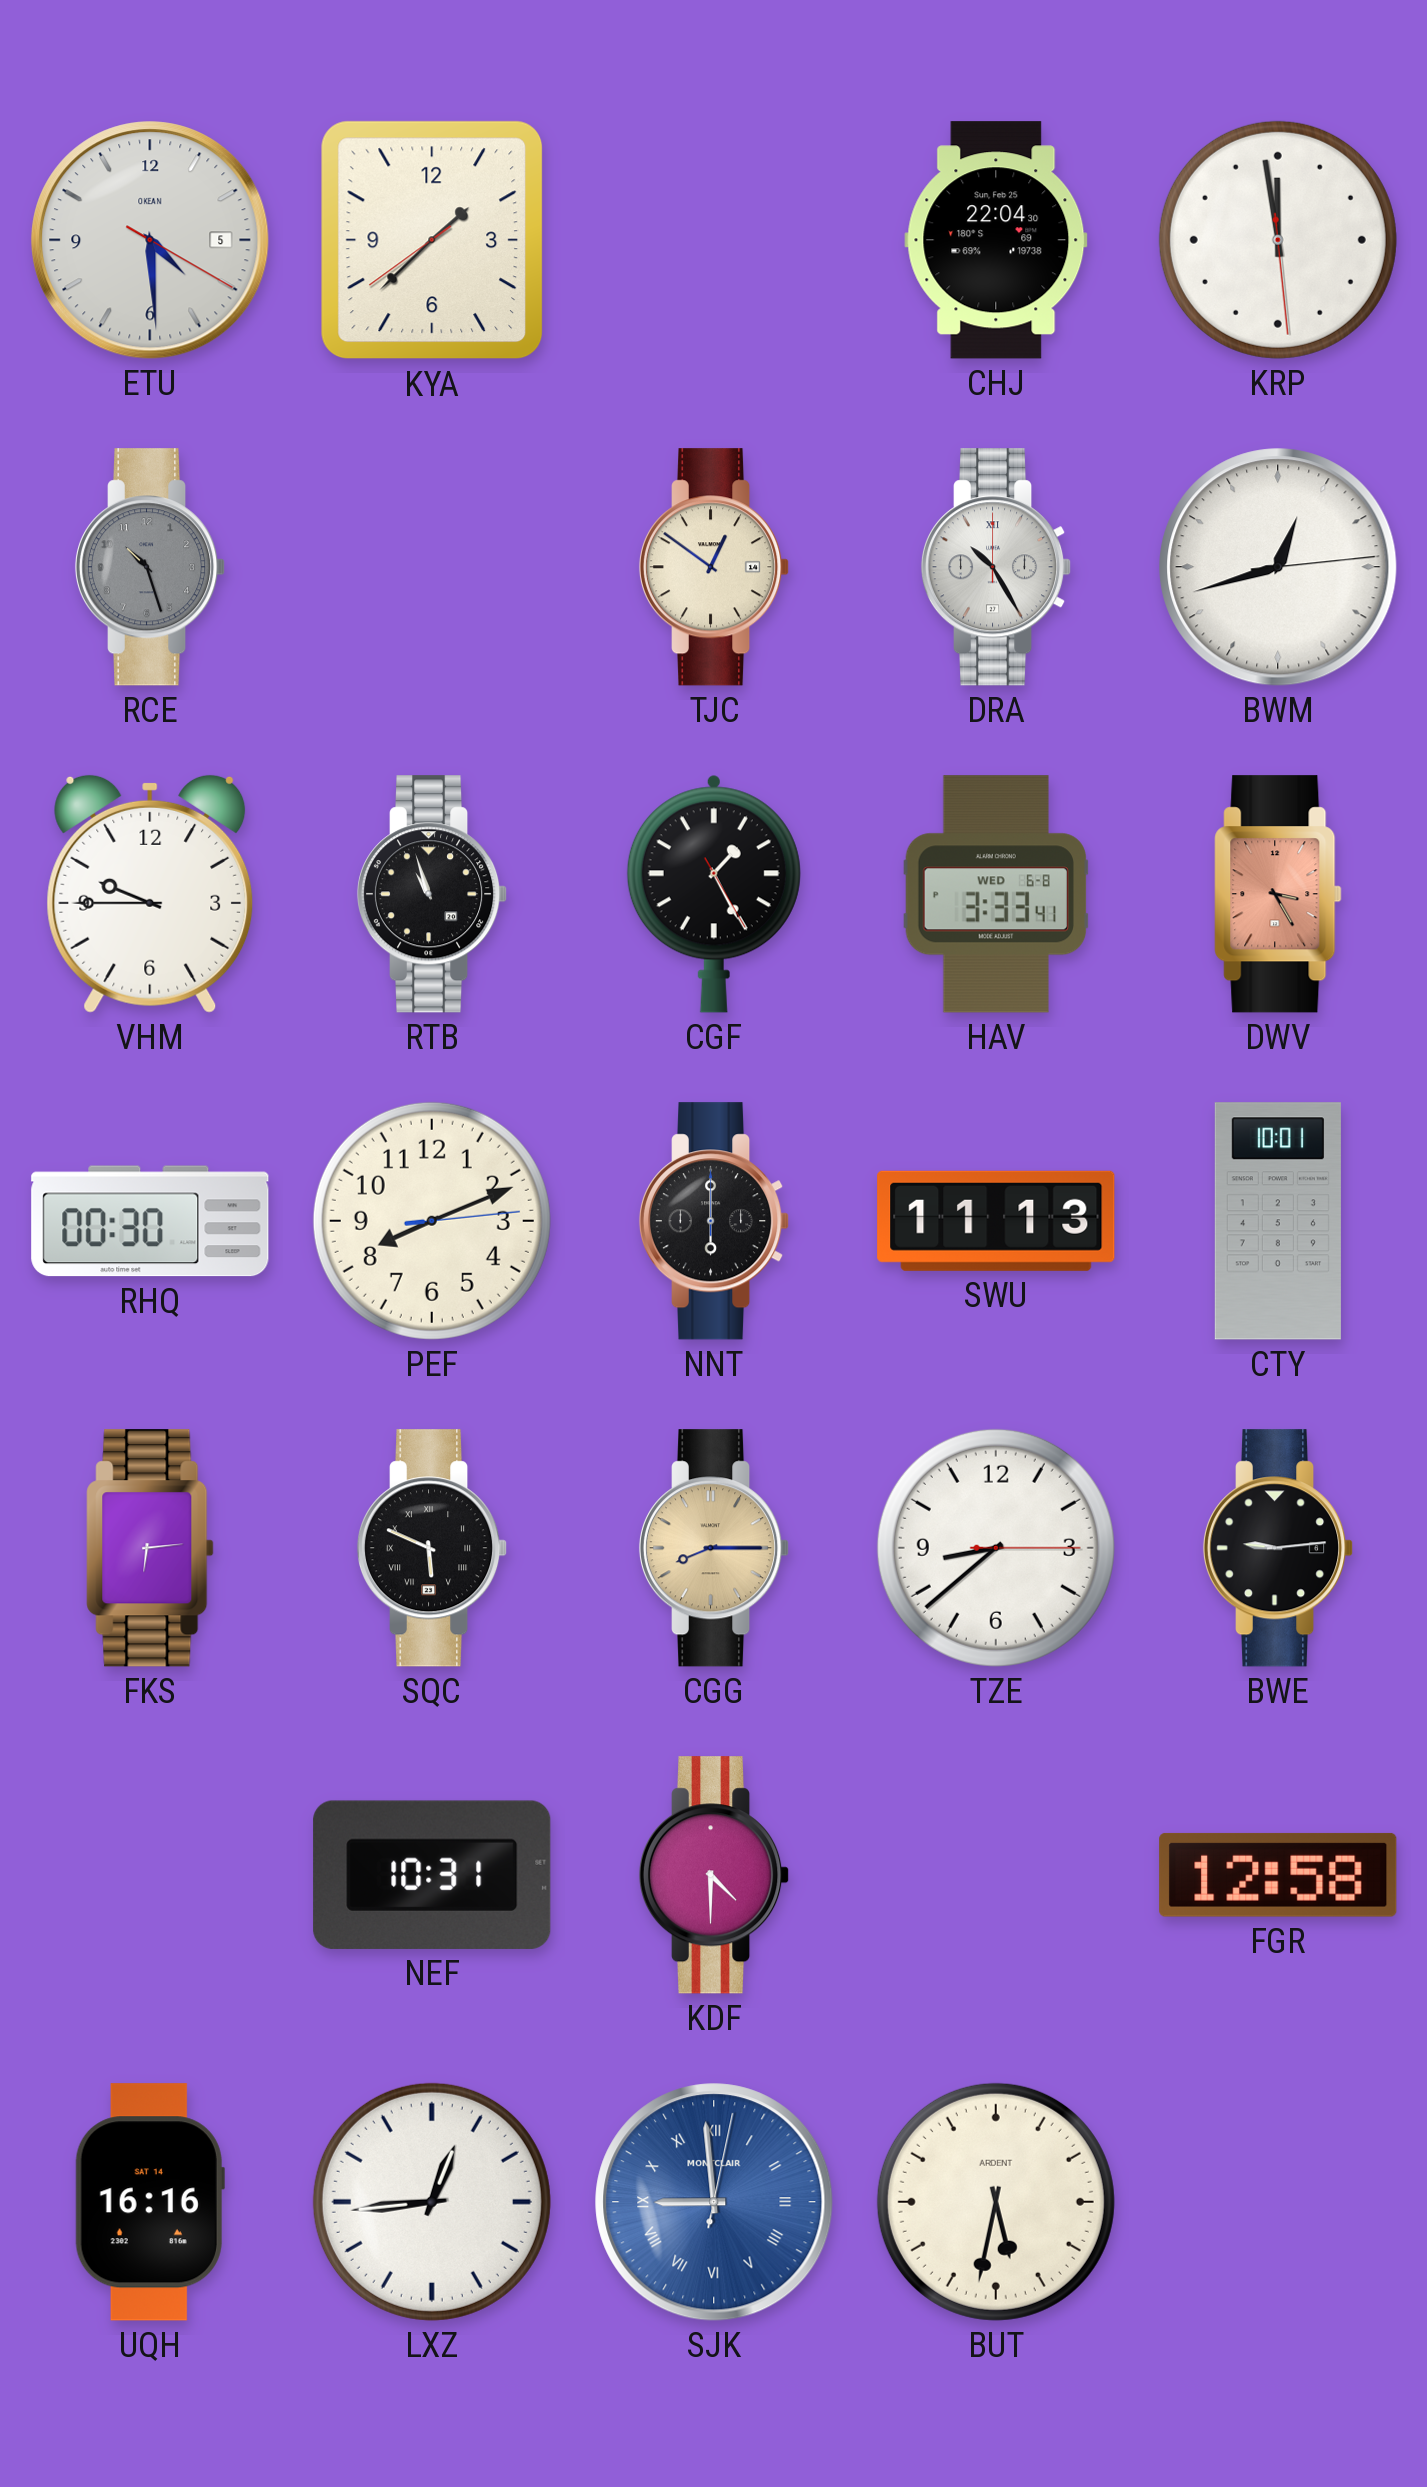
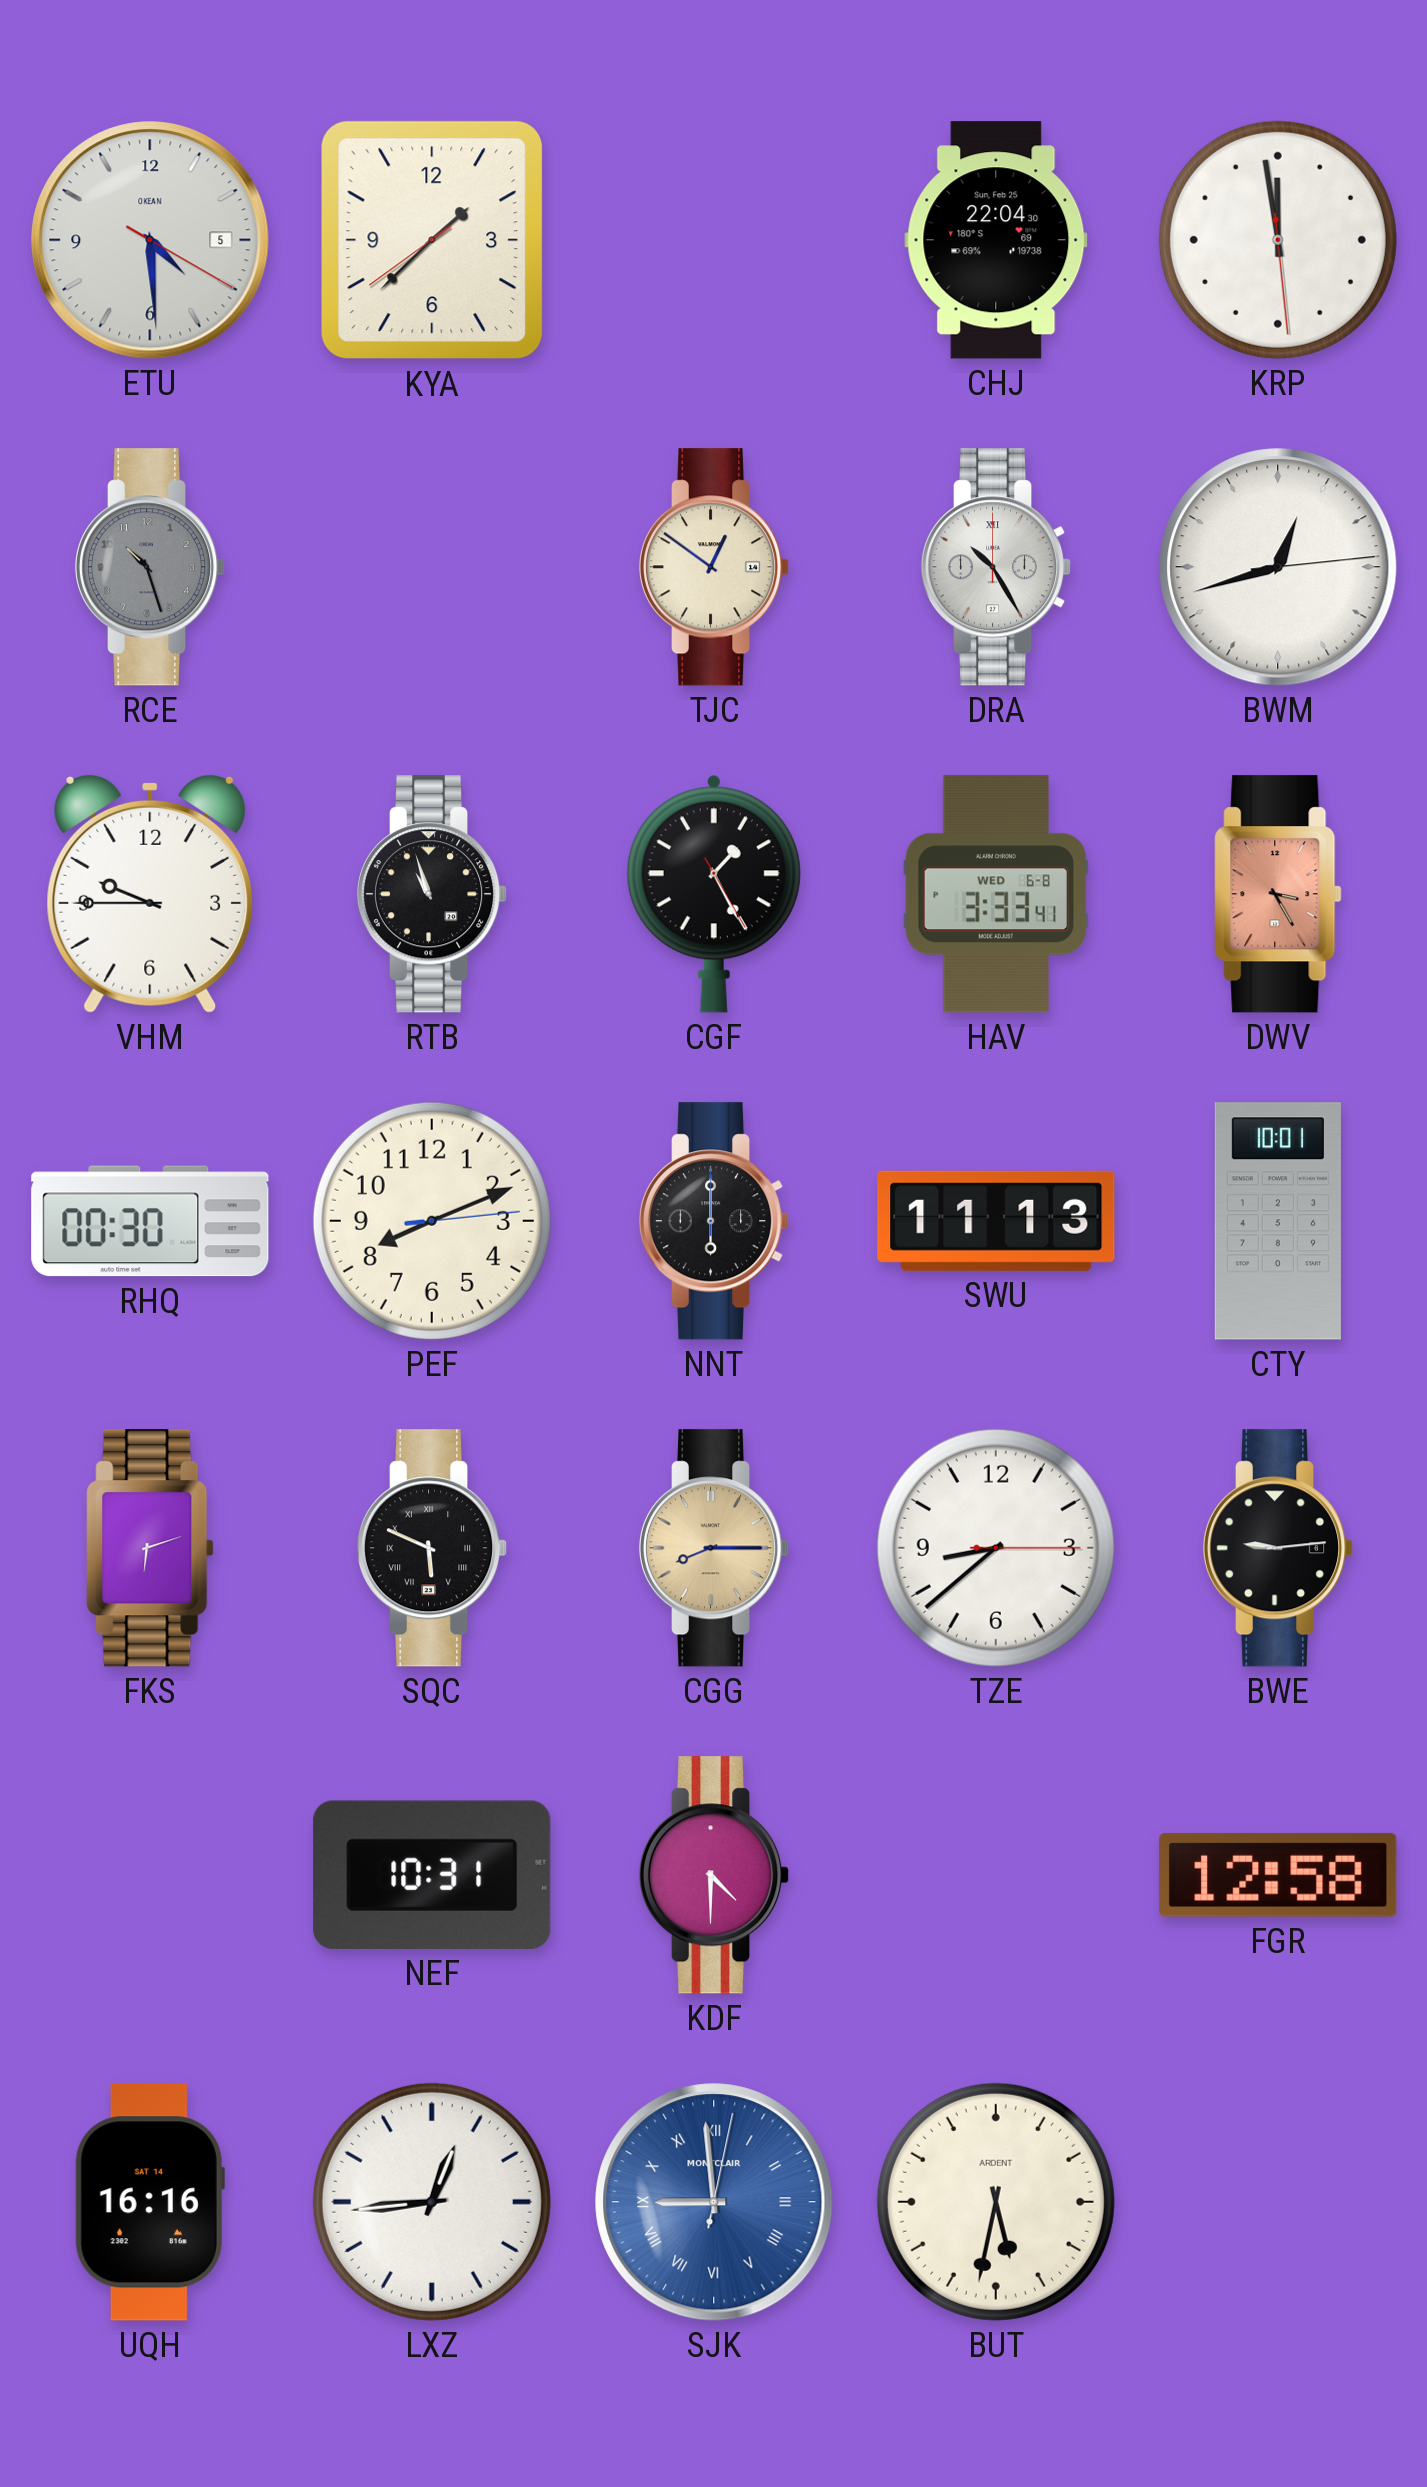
FKS: 6:14 -> 6:12
